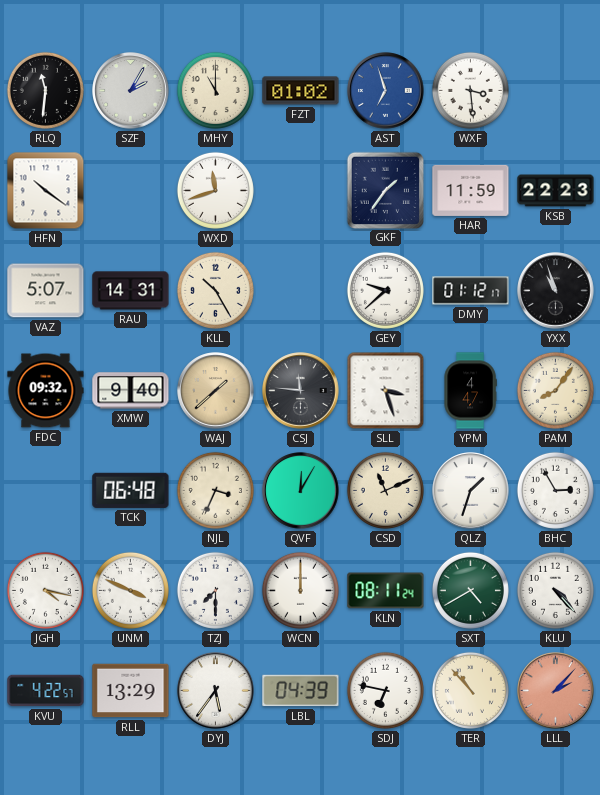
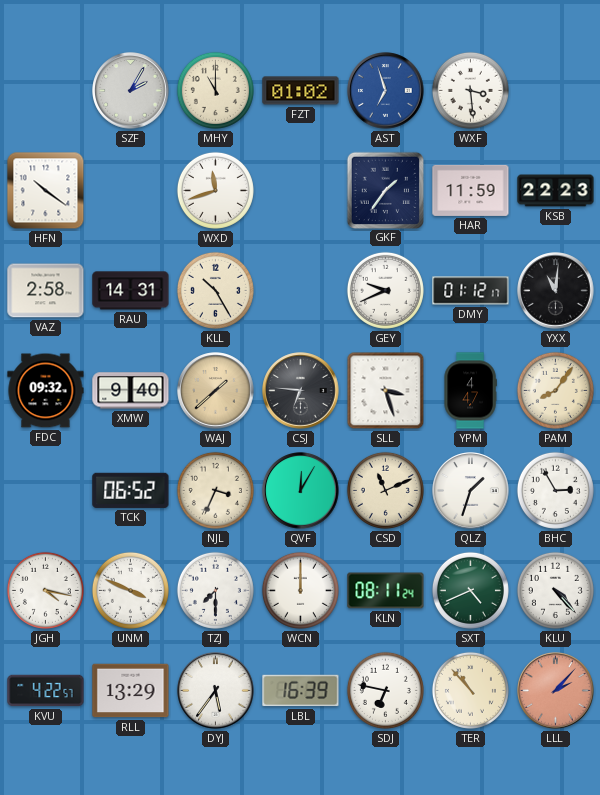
RLQ: 11:31 -> none
VAZ: 5:07 -> 2:58
GEY: 9:38 -> 9:41
YXX: 10:57 -> 11:01
CSJ: 11:46 -> 6:46
TCK: 06:48 -> 06:52
SXT: 4:40 -> 4:41
LBL: 04:39 -> 16:39
